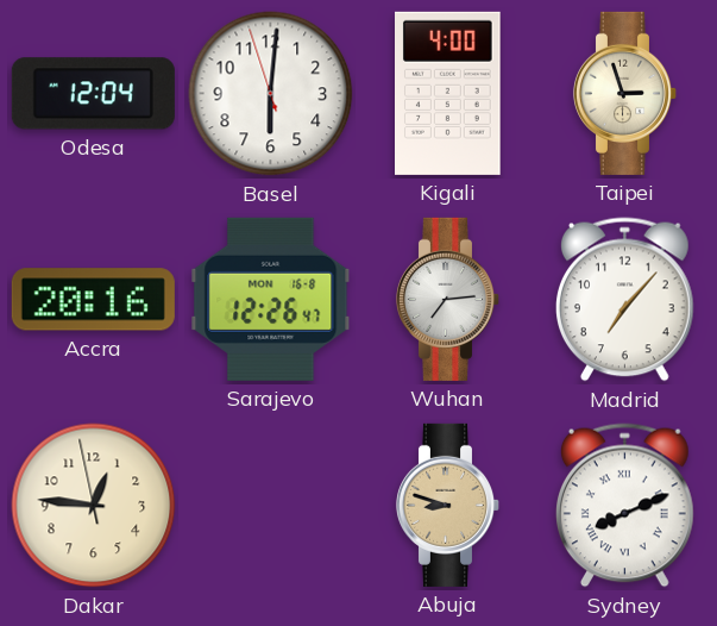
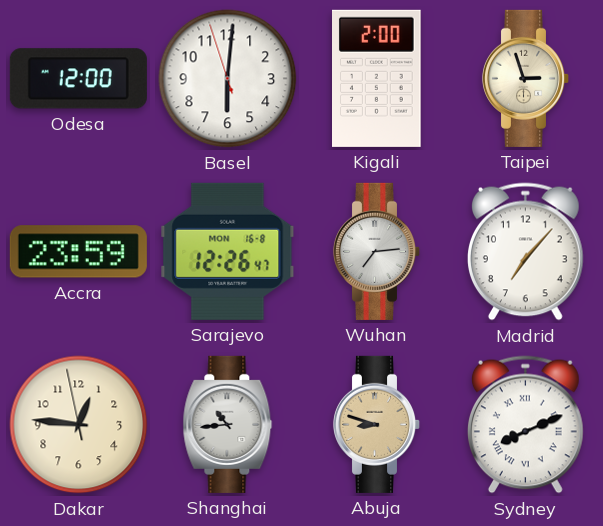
Odesa: 12:04 -> 12:00
Kigali: 4:00 -> 2:00
Accra: 20:16 -> 23:59
Shanghai: none -> 10:44
